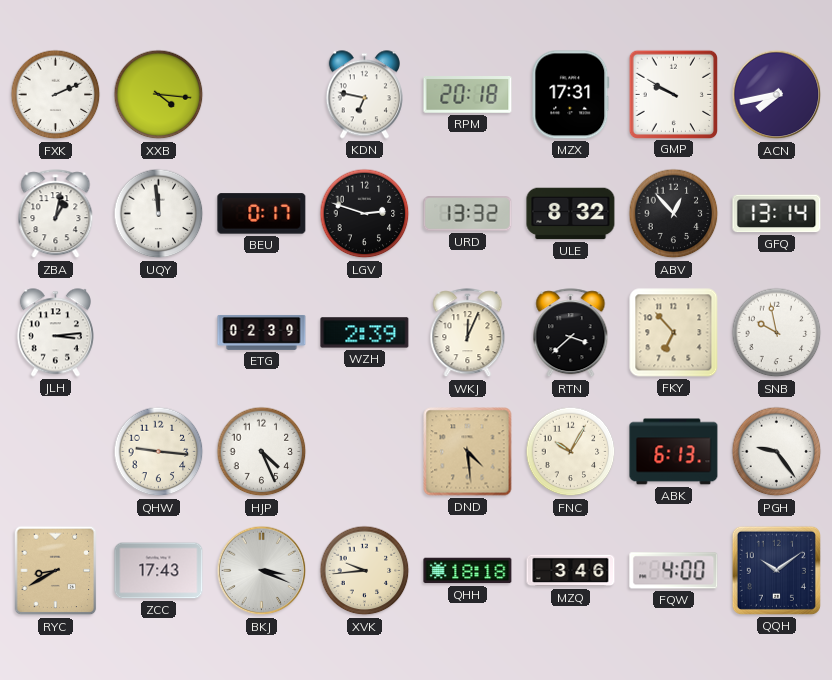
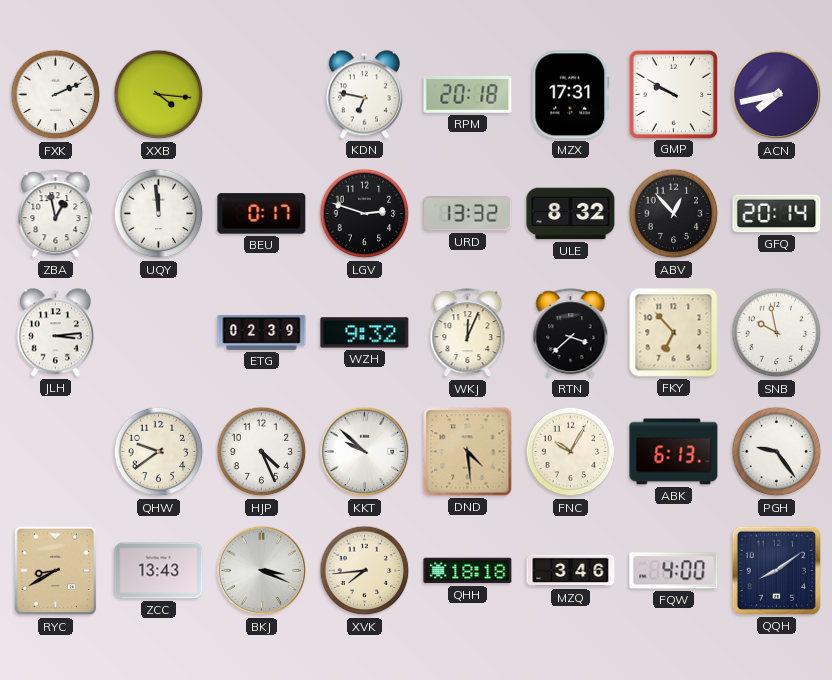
ZBA: 1:02 -> 12:58
GFQ: 13:14 -> 20:14
WZH: 2:39 -> 9:32
QHW: 9:16 -> 9:39
KKT: none -> 9:52
ZCC: 17:43 -> 13:43
XVK: 9:44 -> 7:44
QQH: 10:09 -> 8:09
